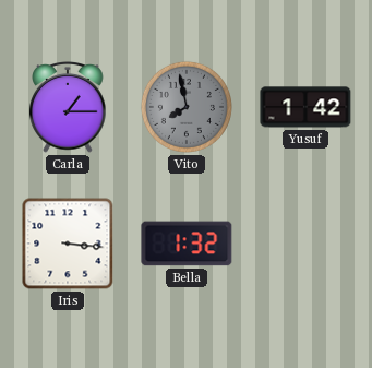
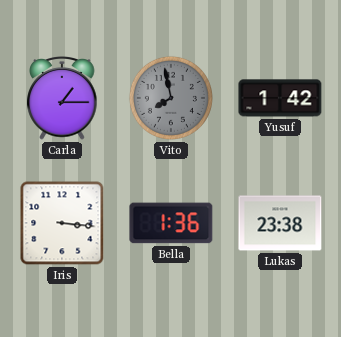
Bella: 1:32 -> 1:36
Lukas: none -> 23:38
